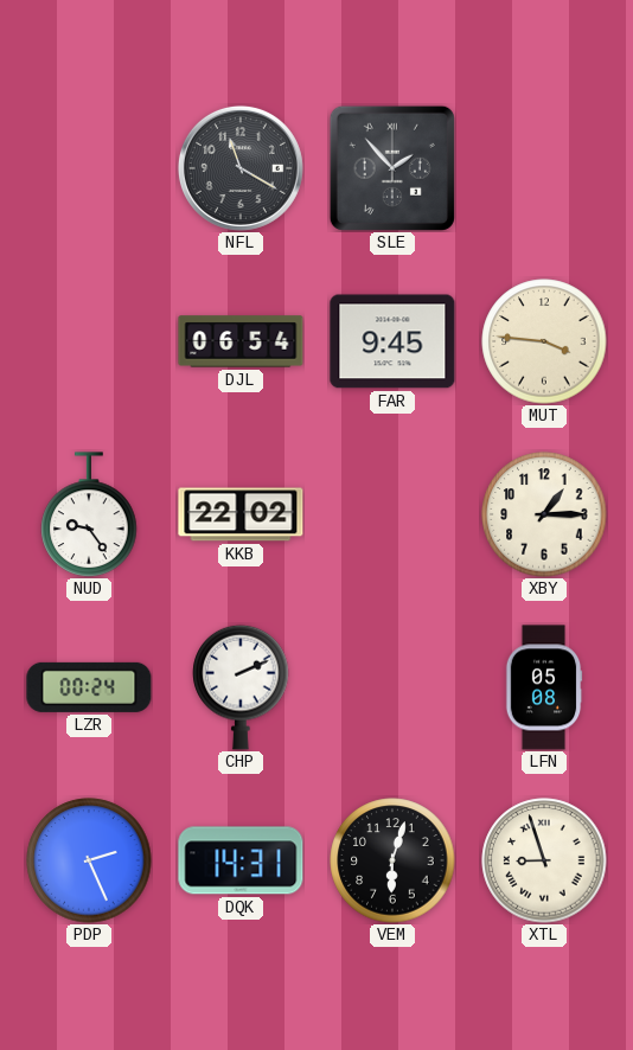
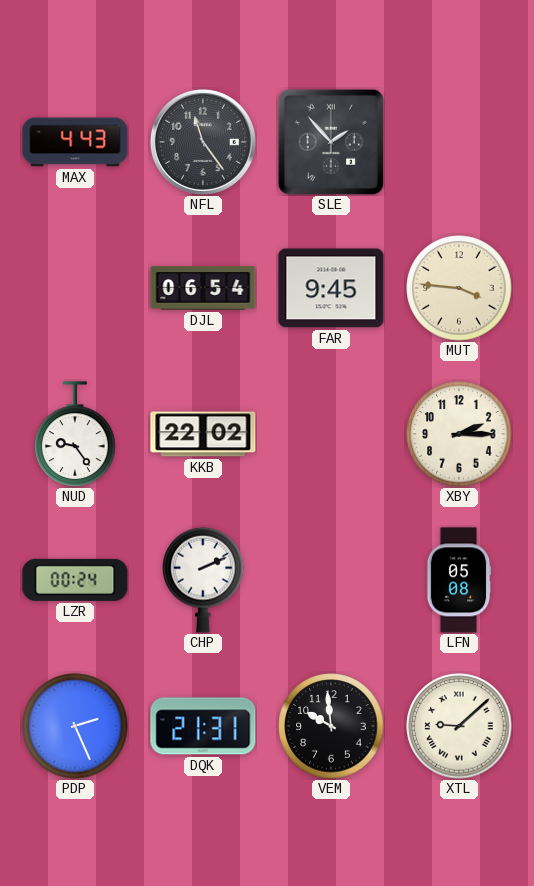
MAX: none -> 4:43
NFL: 11:20 -> 11:24
XBY: 1:15 -> 2:15
DQK: 14:31 -> 21:31
VEM: 6:03 -> 9:59
XTL: 8:57 -> 9:08
